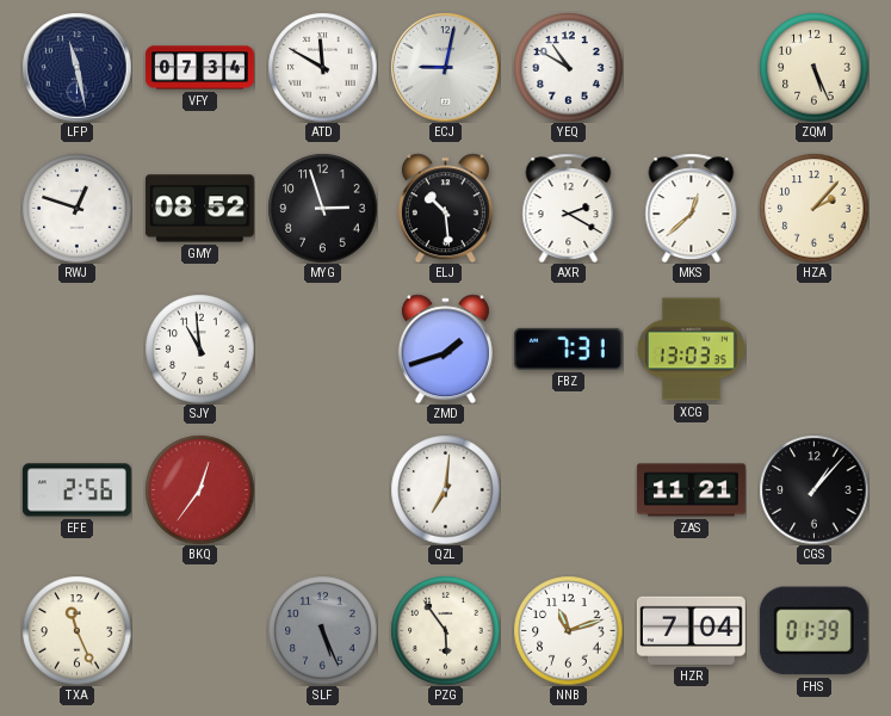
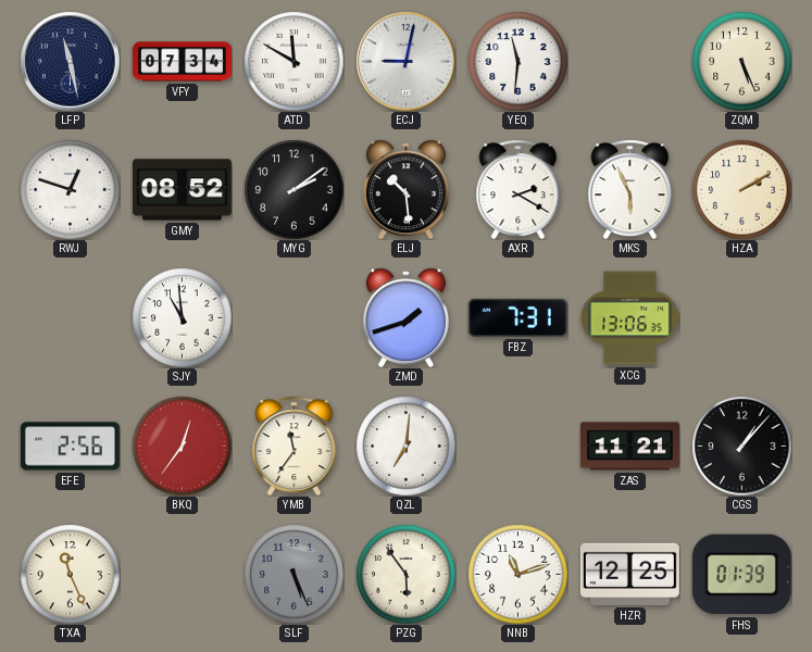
YEQ: 10:50 -> 11:31
MYG: 2:57 -> 2:09
MKS: 12:38 -> 5:56
HZA: 2:07 -> 2:10
XCG: 13:03 -> 13:06
YMB: none -> 11:36
HZR: 7:04 -> 12:25
